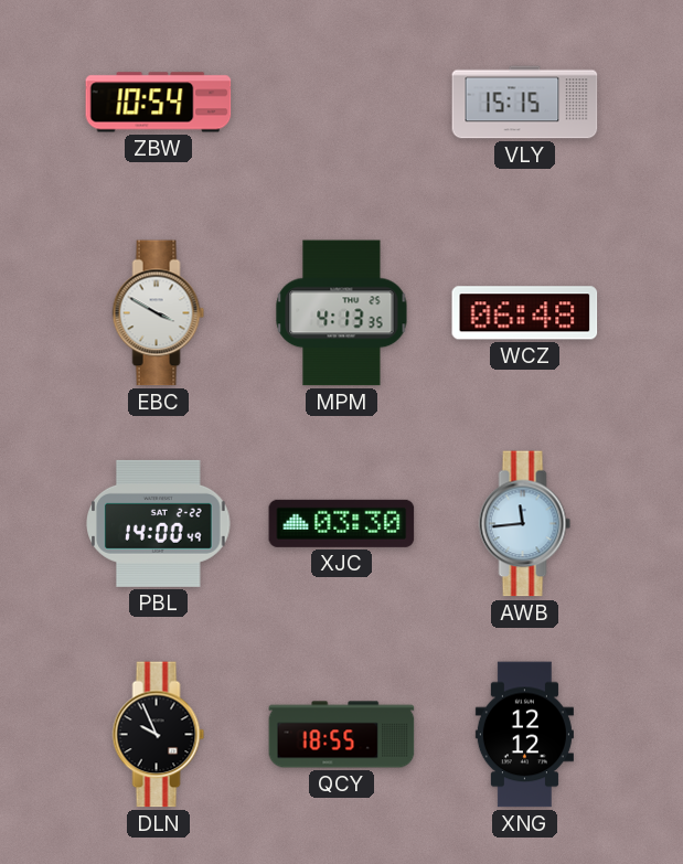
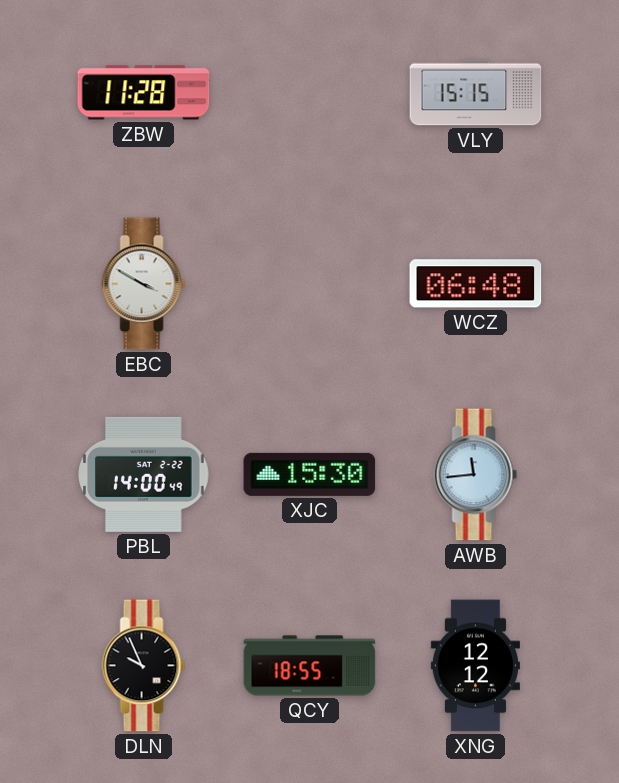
ZBW: 10:54 -> 11:28
MPM: 4:13 -> none
XJC: 03:30 -> 15:30
